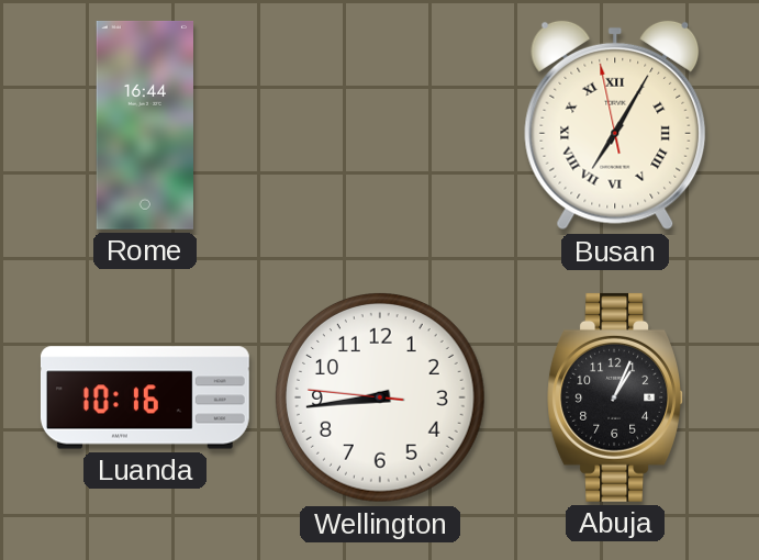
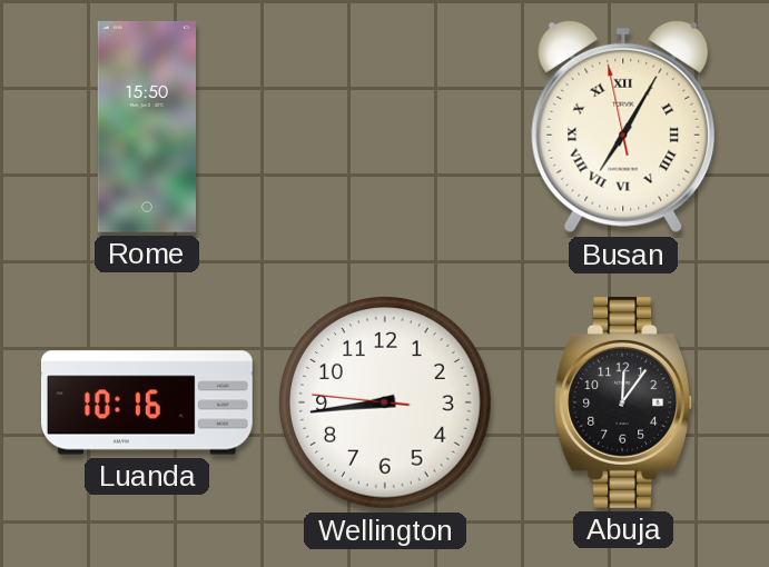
Rome: 16:44 -> 15:50
Abuja: 1:04 -> 12:06
